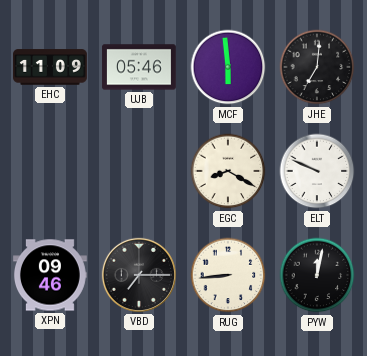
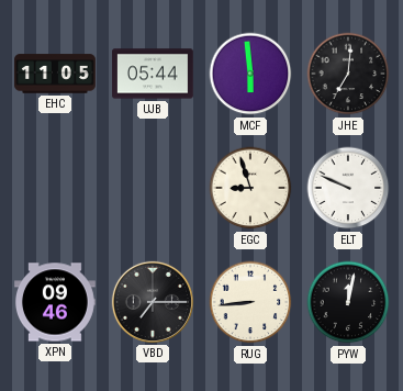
EHC: 11:09 -> 11:05
UJB: 05:46 -> 05:44
EGC: 8:20 -> 8:57
